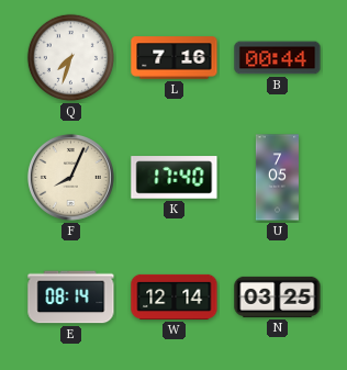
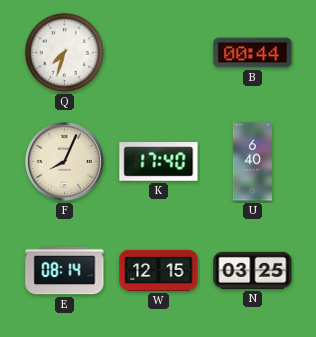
L: 7:16 -> none
U: 7:05 -> 6:40
W: 12:14 -> 12:15
